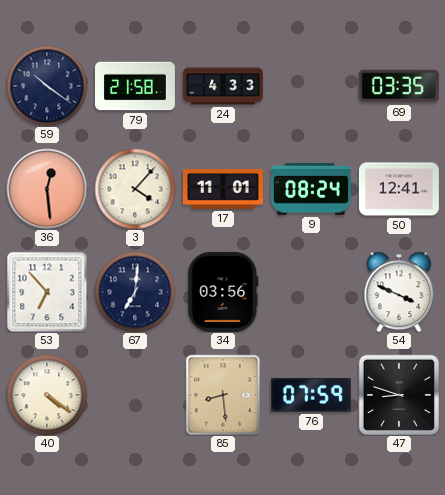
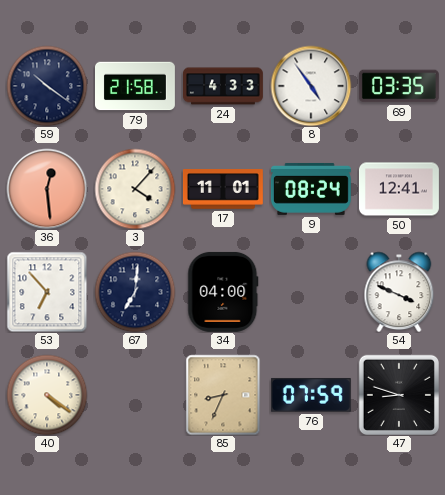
8: none -> 4:54
34: 03:56 -> 04:00
85: 8:29 -> 8:34
